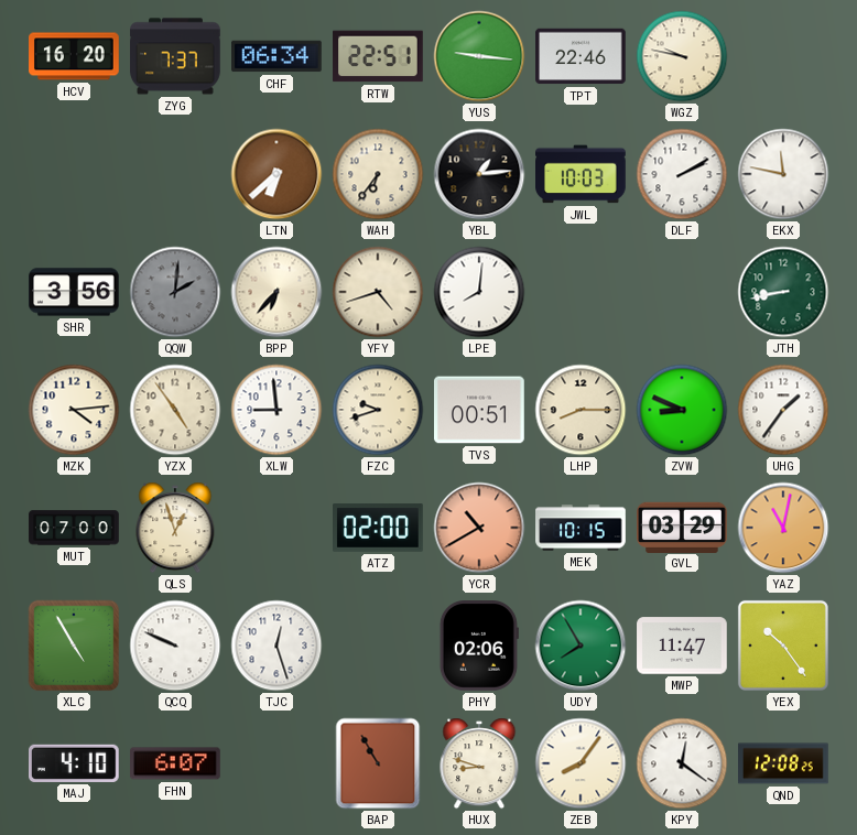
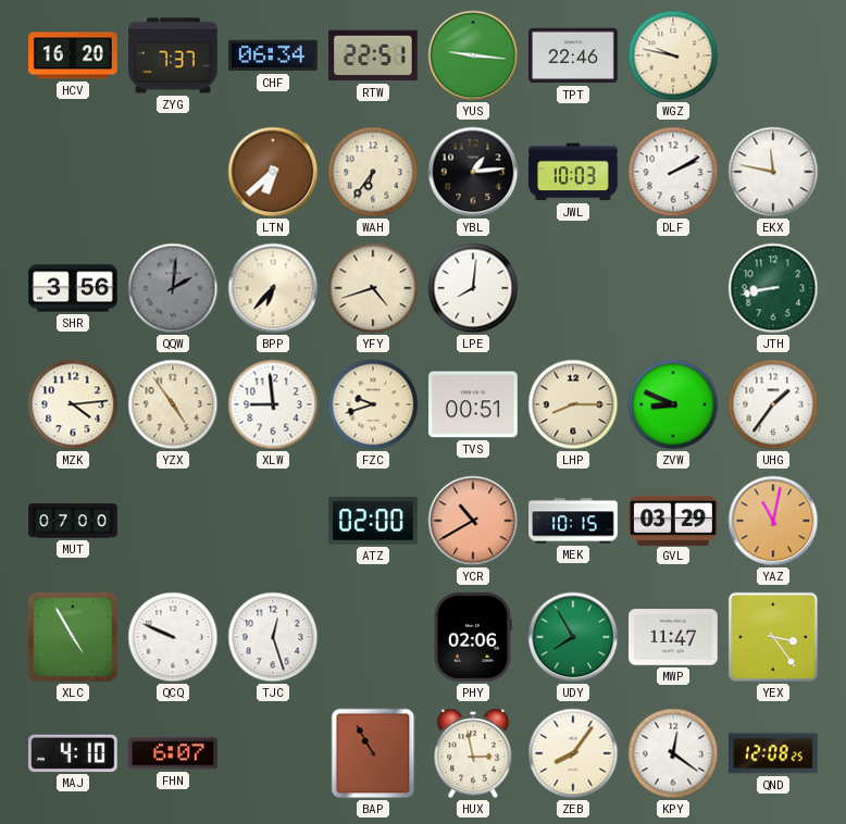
QLS: 12:57 -> none
YEX: 10:24 -> 3:24
HUX: 8:48 -> 2:58
